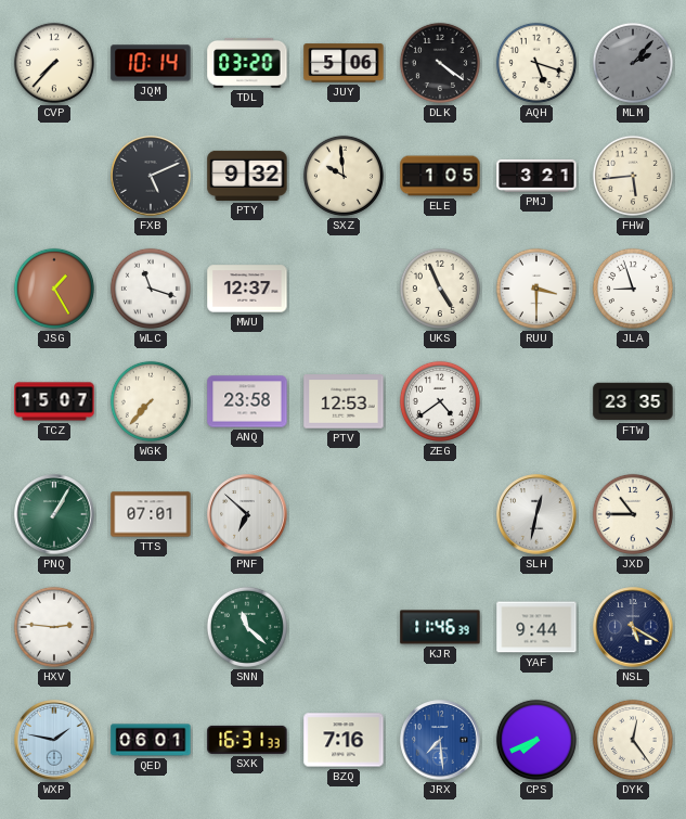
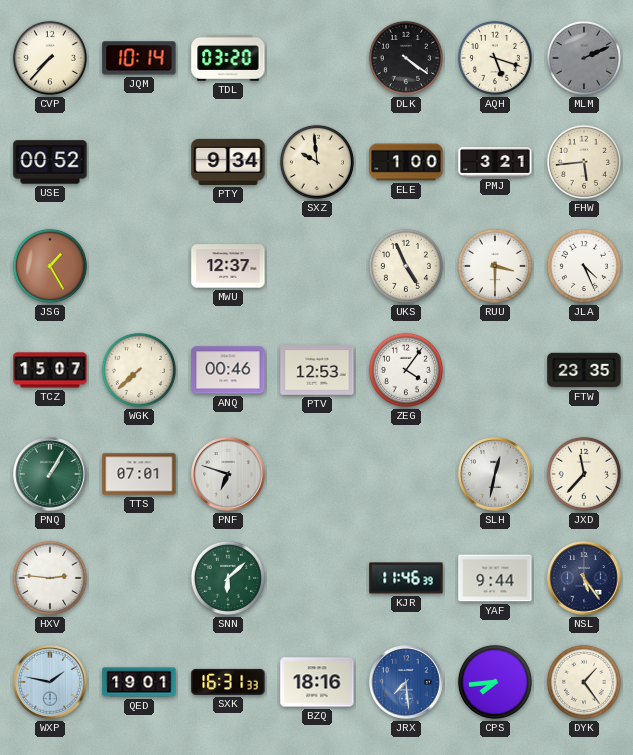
JUY: 5:06 -> none
MLM: 2:07 -> 2:11
USE: none -> 00:52
FXB: 5:11 -> none
PTY: 9:32 -> 9:34
ELE: 1:05 -> 1:00
WLC: 11:18 -> none
JLA: 8:57 -> 4:26
WGK: 7:37 -> 7:38
ANQ: 23:58 -> 00:46
ZEG: 4:39 -> 4:06
PNF: 6:52 -> 6:48
JXD: 10:45 -> 11:37
SNN: 11:22 -> 6:08
NSL: 5:20 -> 5:24
QED: 06:01 -> 19:01
BZQ: 7:16 -> 18:16
CPS: 7:41 -> 7:44
DYK: 12:24 -> 1:24
